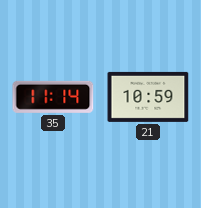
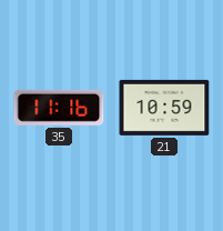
35: 11:14 -> 11:16
